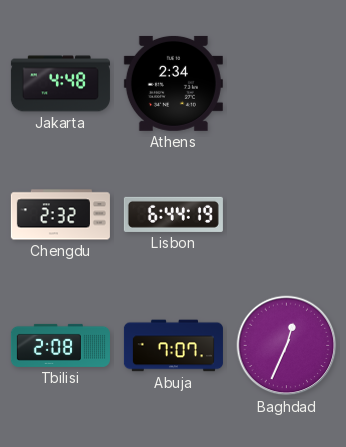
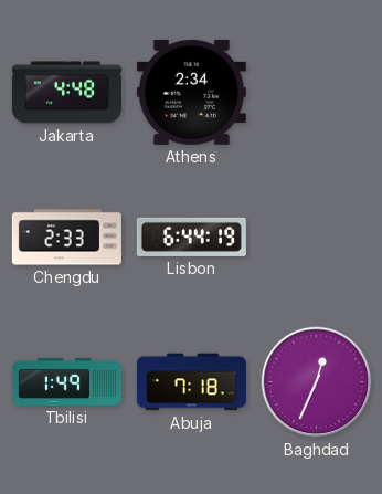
Chengdu: 2:32 -> 2:33
Tbilisi: 2:08 -> 1:49
Abuja: 7:07 -> 7:18
